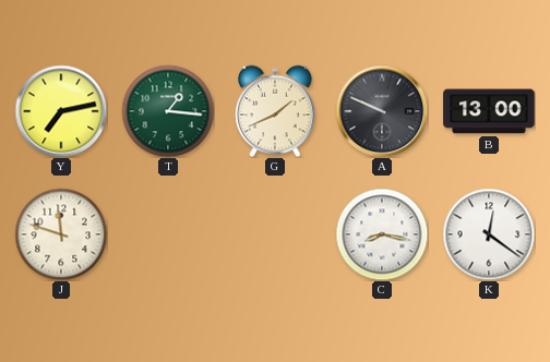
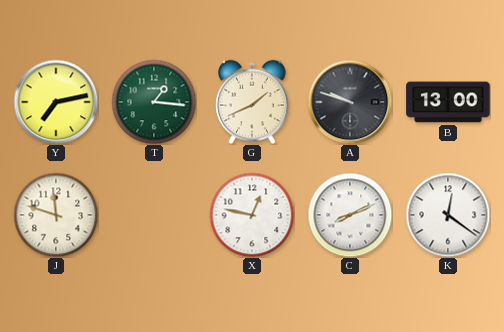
A: 9:49 -> 9:48
X: none -> 12:47
C: 8:17 -> 8:11
